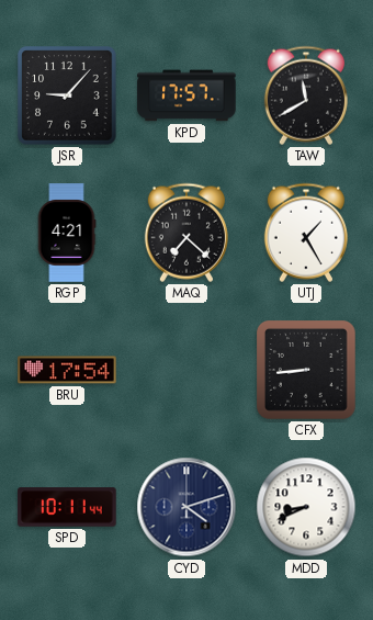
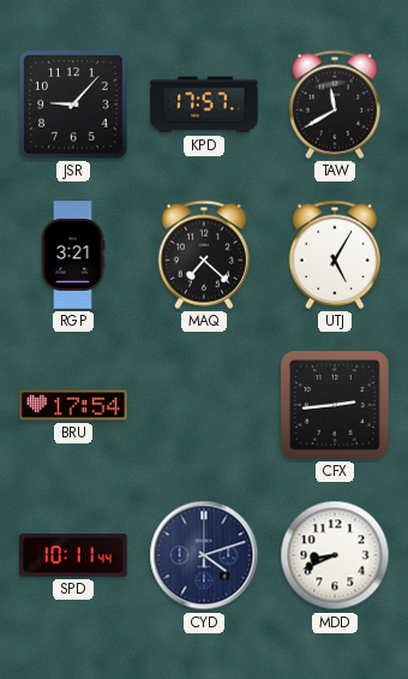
RGP: 4:21 -> 3:21
UTJ: 1:25 -> 5:05
CFX: 8:44 -> 2:44
